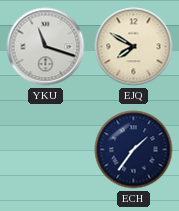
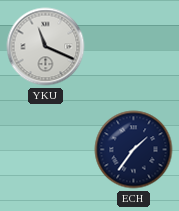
YKU: 11:18 -> 11:19
EJQ: 7:50 -> none
